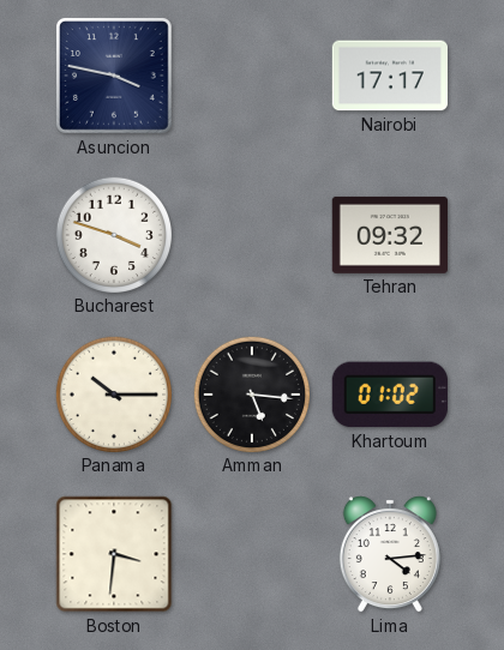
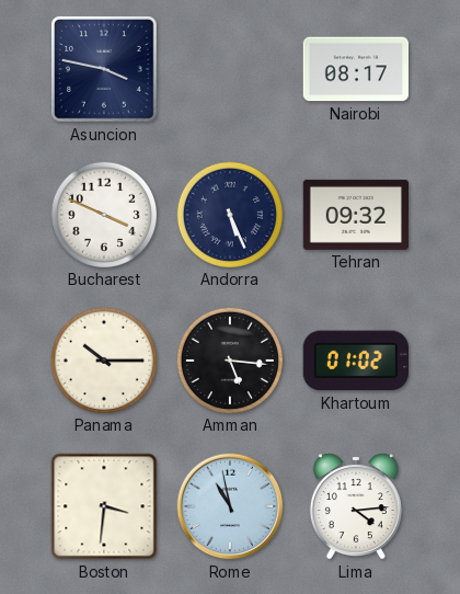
Nairobi: 17:17 -> 08:17
Bucharest: 3:48 -> 3:49
Andorra: none -> 5:26
Rome: none -> 10:58
